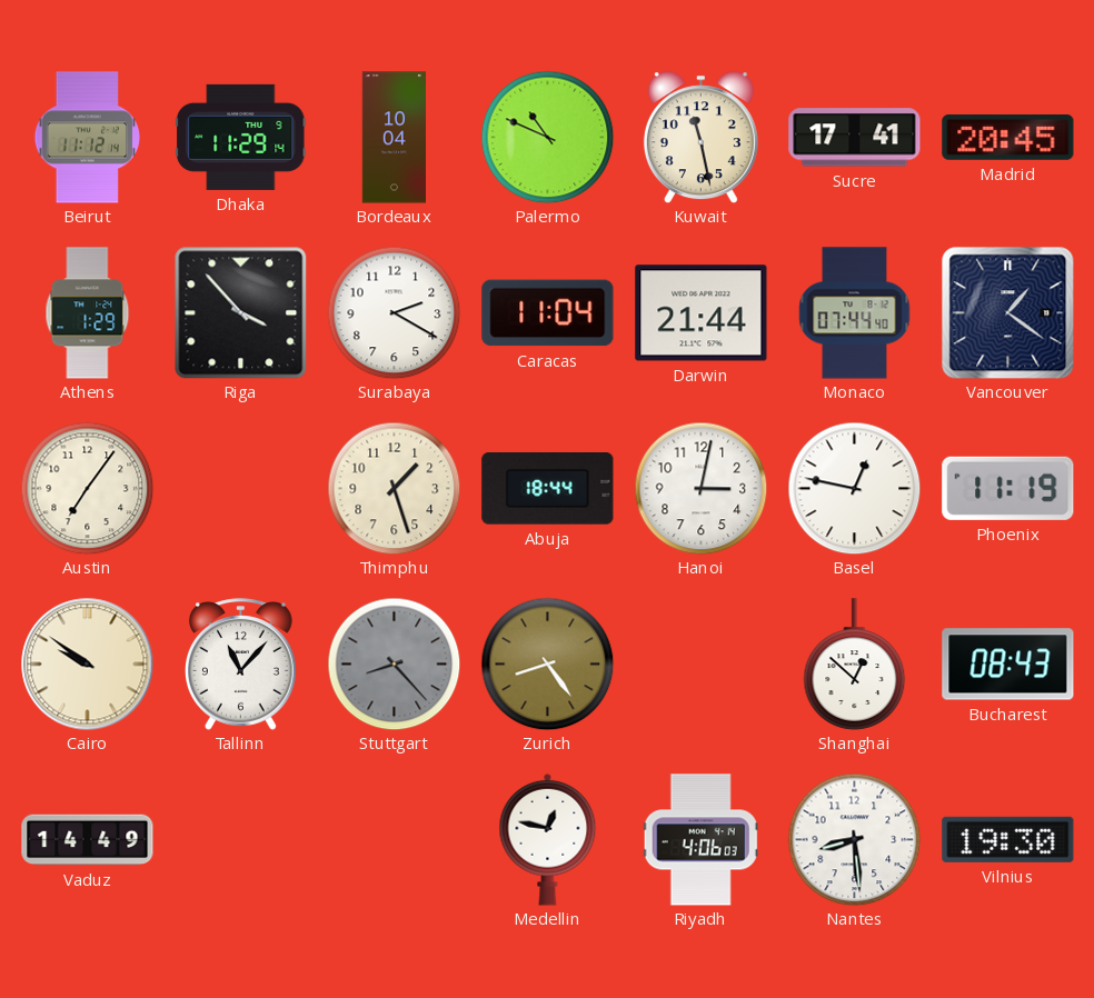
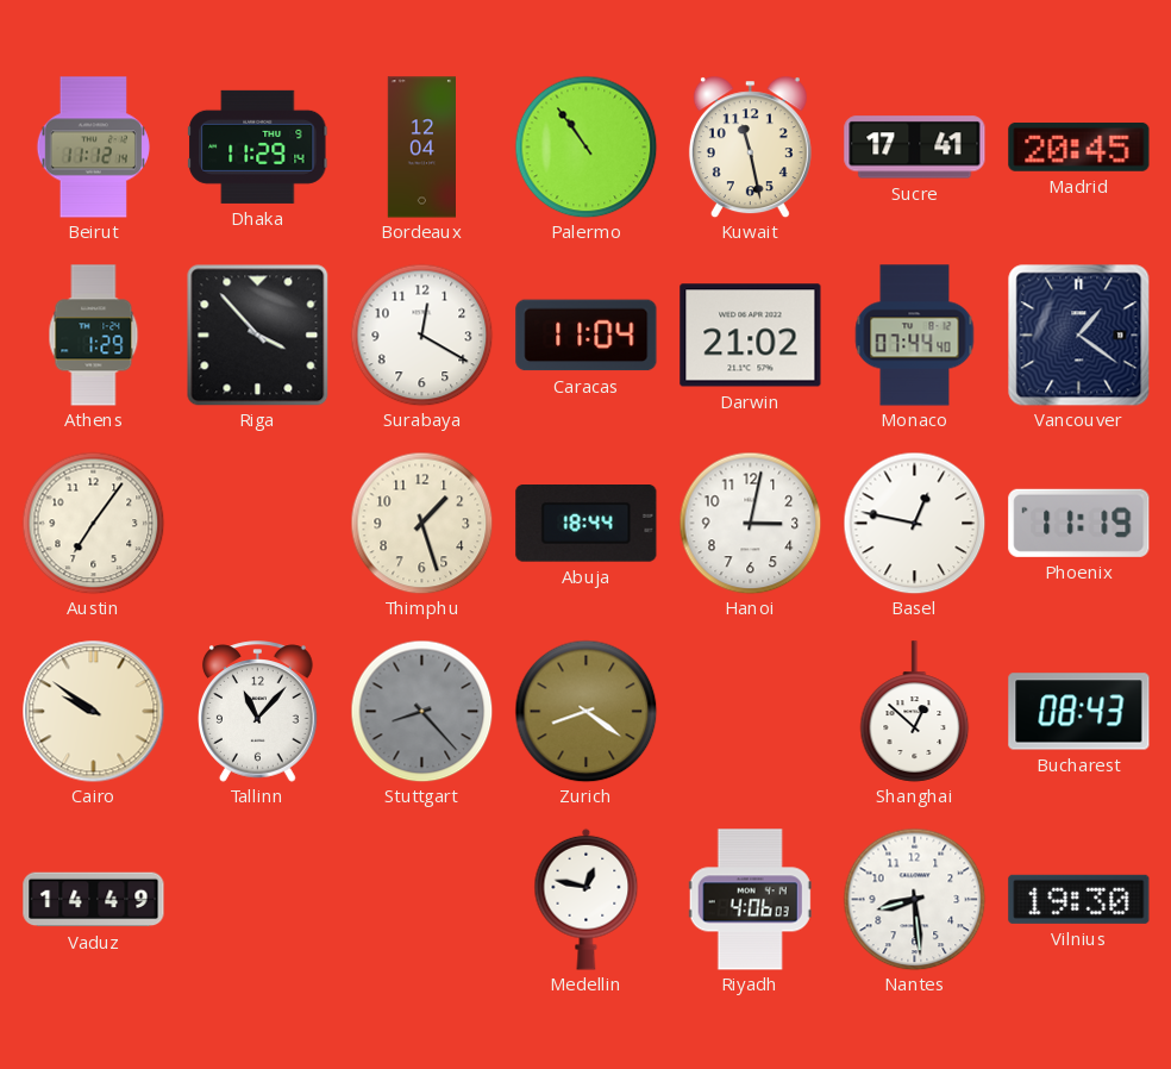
Bordeaux: 10:04 -> 12:04
Palermo: 10:49 -> 10:54
Surabaya: 2:20 -> 12:20
Darwin: 21:44 -> 21:02
Zurich: 8:24 -> 8:21
